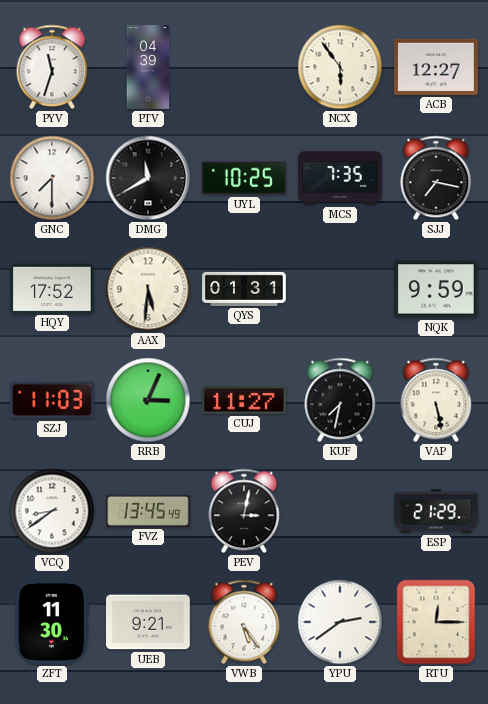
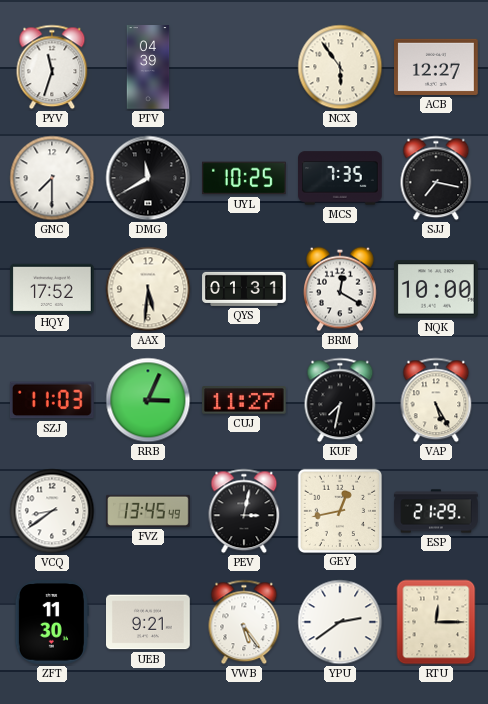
BRM: none -> 12:20
NQK: 9:59 -> 10:00
VAP: 5:28 -> 5:25
GEY: none -> 12:43
